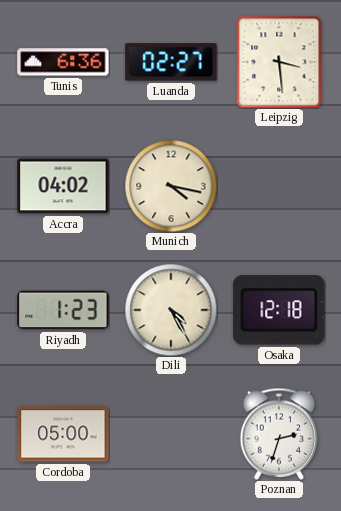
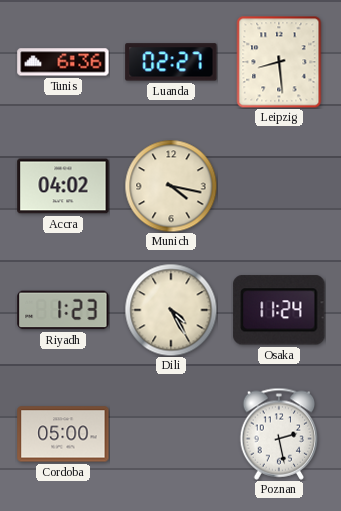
Leipzig: 3:29 -> 8:29
Osaka: 12:18 -> 11:24
Poznan: 2:33 -> 2:28
